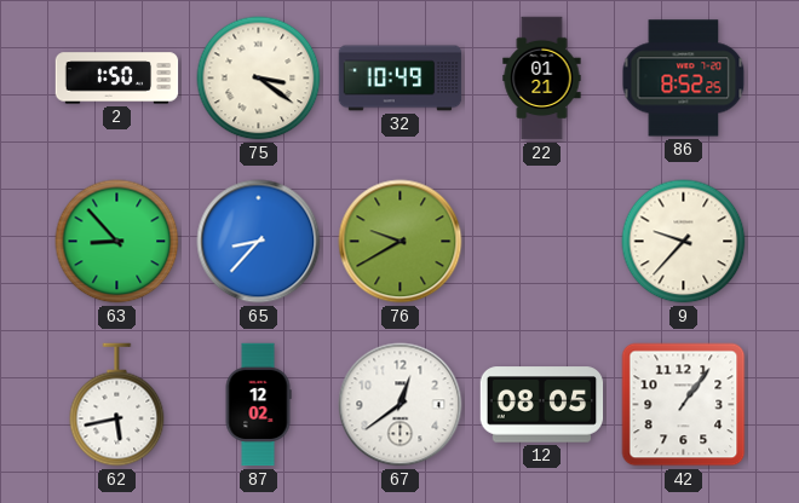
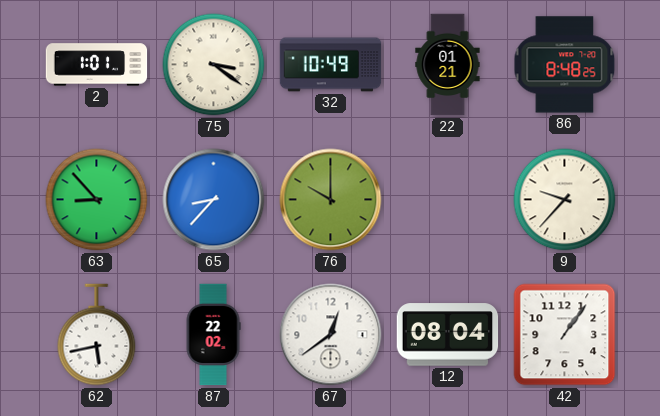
2: 1:50 -> 1:01
86: 8:52 -> 8:48
76: 9:40 -> 10:00
87: 12:02 -> 22:02
12: 08:05 -> 08:04
